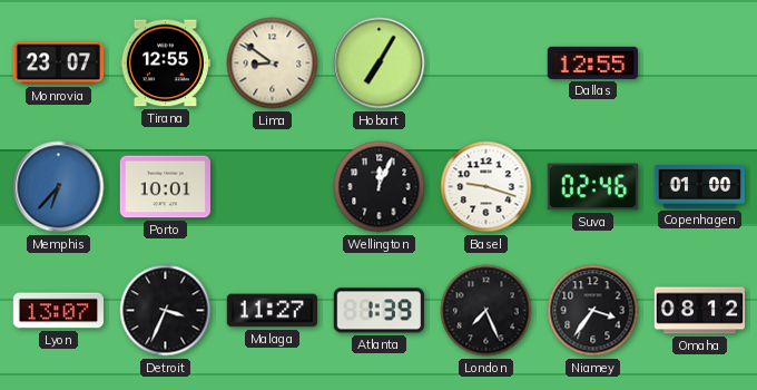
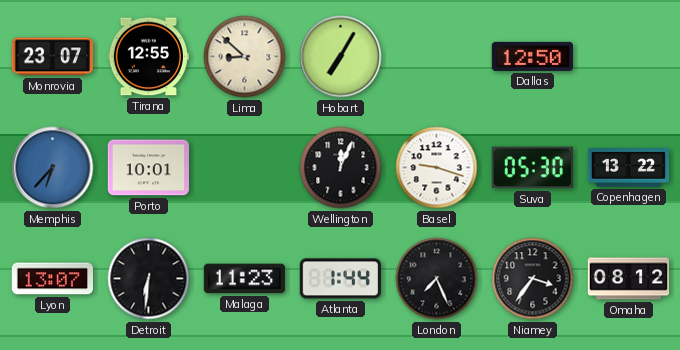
Lima: 8:51 -> 8:52
Dallas: 12:55 -> 12:50
Suva: 02:46 -> 05:30
Copenhagen: 01:00 -> 13:22
Detroit: 3:34 -> 6:31
Malaga: 11:27 -> 11:23
Atlanta: 1:39 -> 1:44
